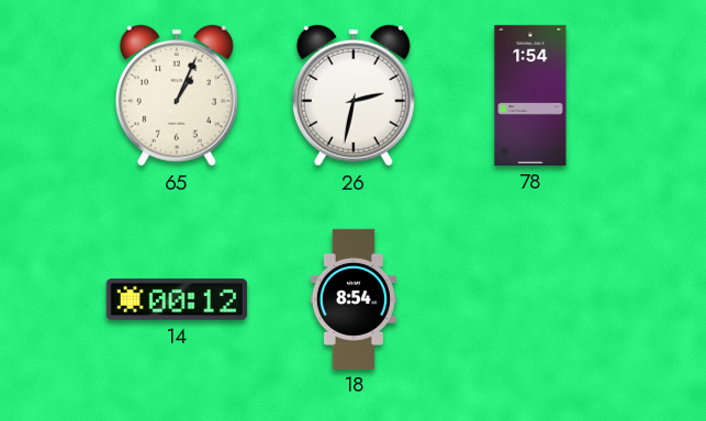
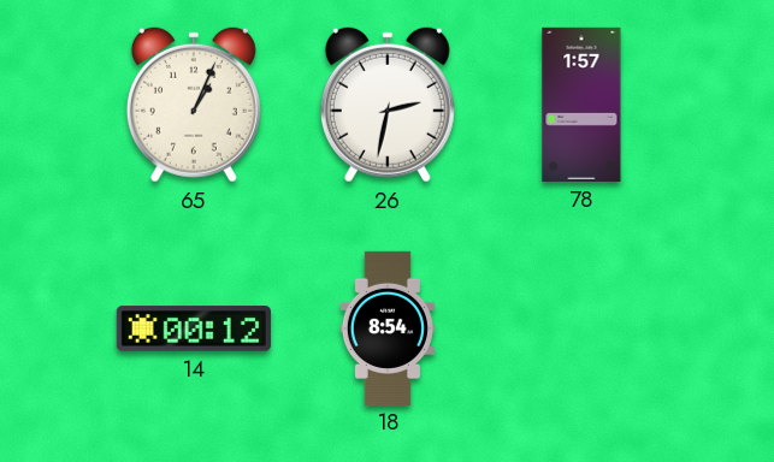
78: 1:54 -> 1:57
